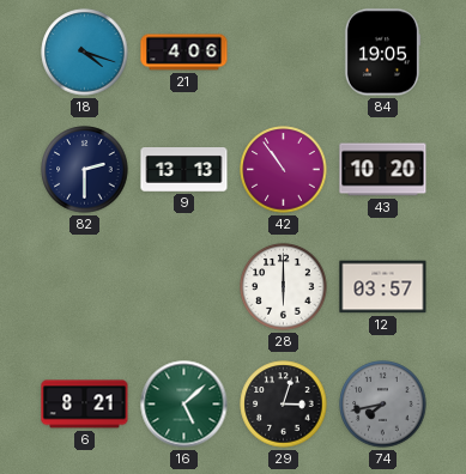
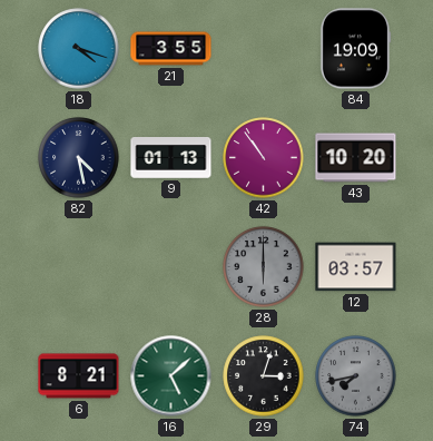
21: 4:06 -> 3:55
84: 19:05 -> 19:09
82: 2:30 -> 4:28
9: 13:13 -> 01:13
28 dial: white -> grey
